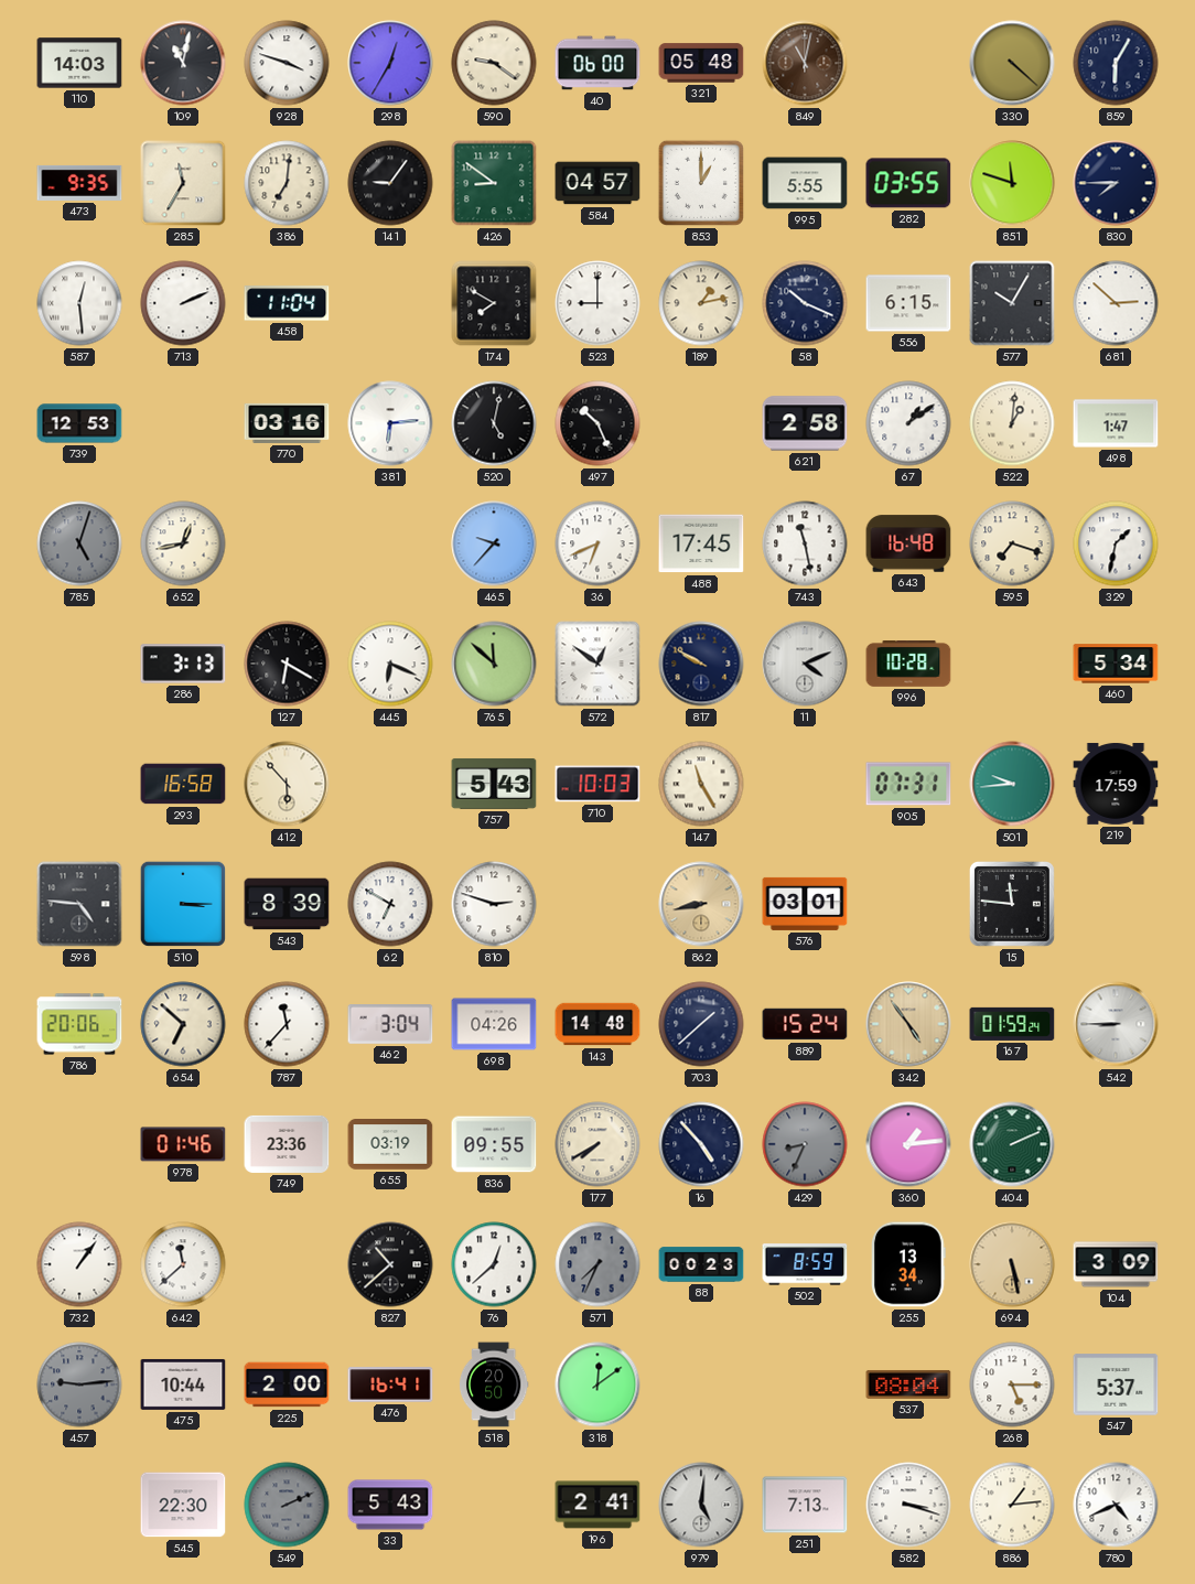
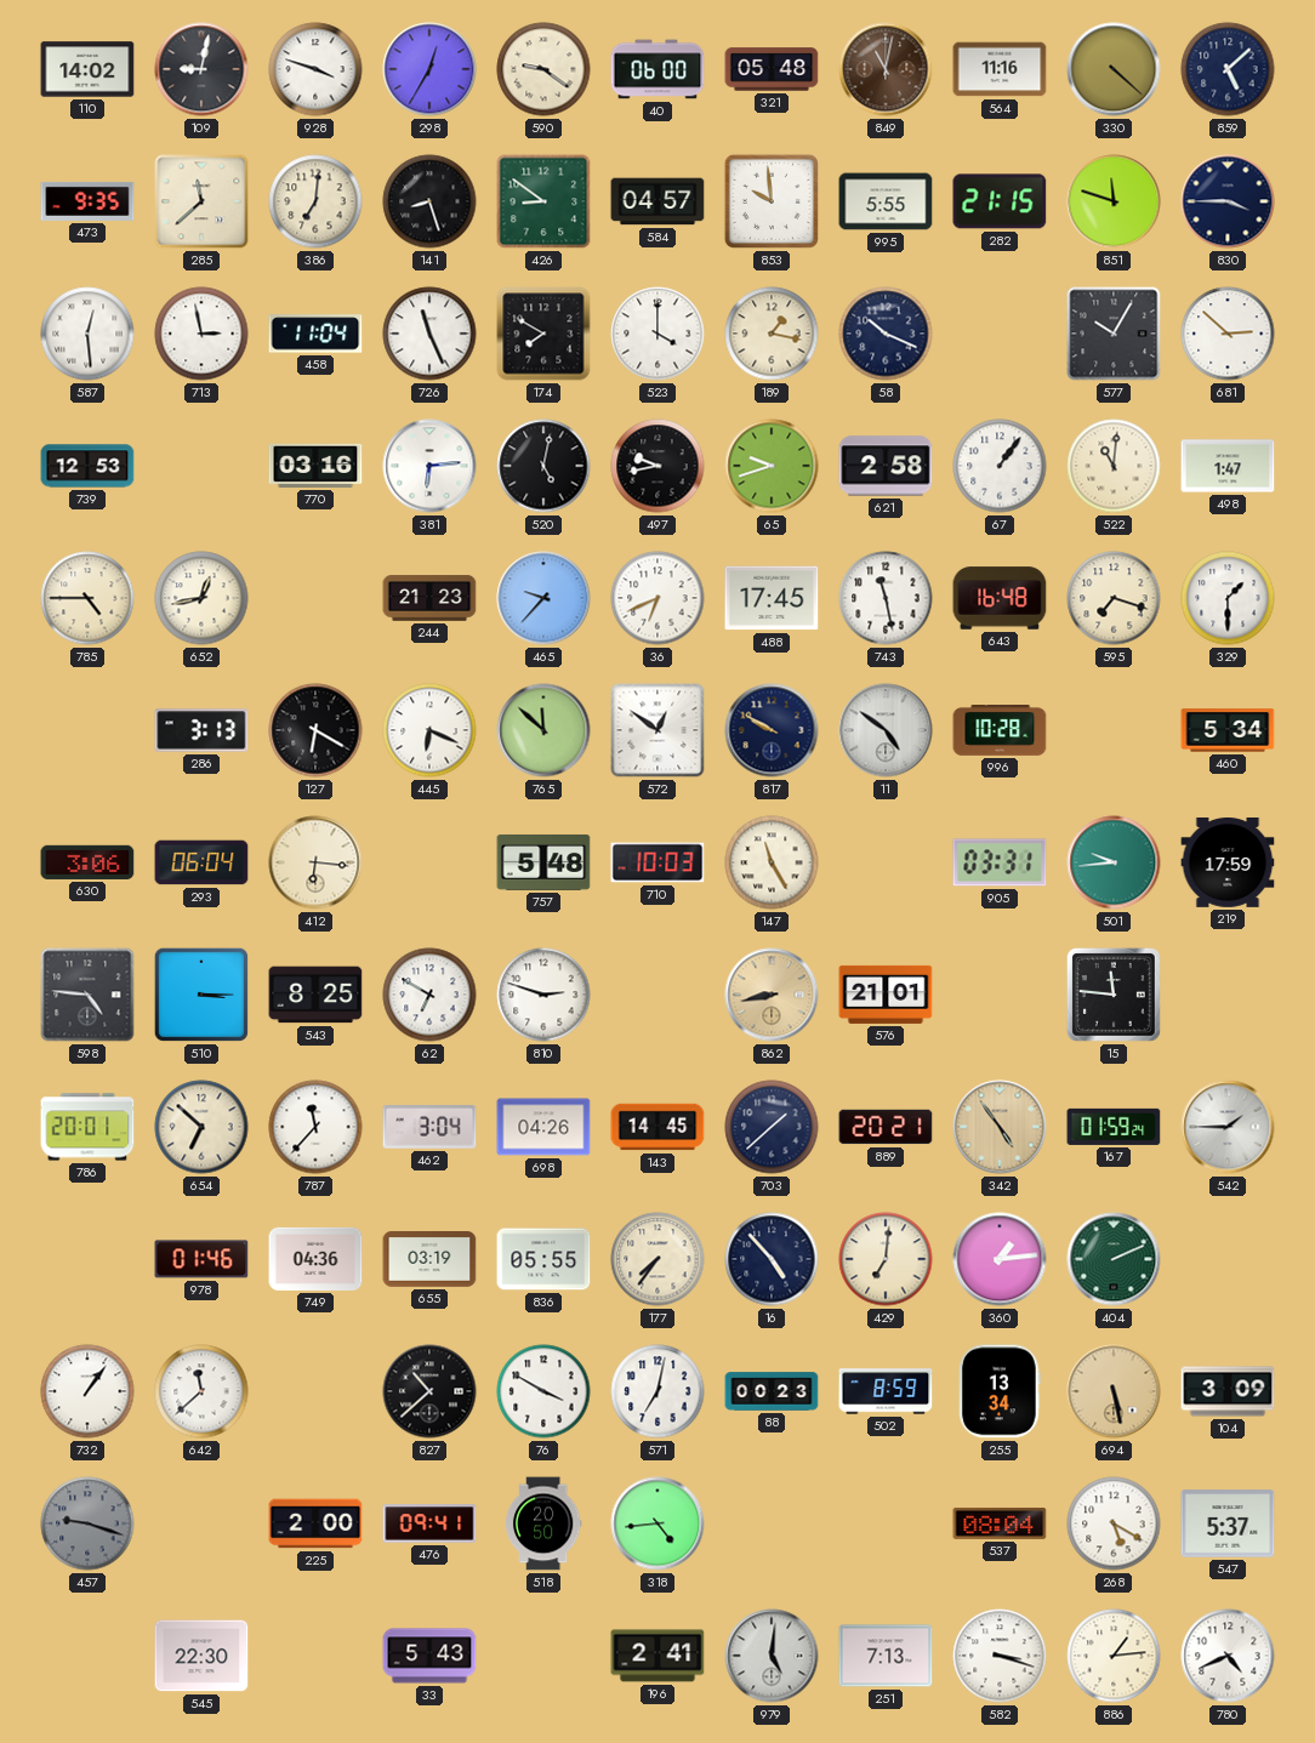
110: 14:03 -> 14:02
109: 11:02 -> 9:02
564: none -> 11:16
859: 6:05 -> 5:08
285: 11:35 -> 11:38
141: 9:06 -> 8:27
853: 1:00 -> 9:59
282: 03:55 -> 21:15
830: 7:45 -> 3:45
713: 2:11 -> 2:58
726: none -> 11:26
523: 9:00 -> 4:00
189: 1:13 -> 1:17
556: 6:15 -> none
497: 10:26 -> 9:43
65: none -> 9:42
67: 1:09 -> 1:06
522: 1:01 -> 11:01
785: 5:03 -> 4:45
785 dial: grey -> cream
244: none -> 21:23
329: 1:32 -> 1:30
11: 4:11 -> 4:51
630: none -> 3:06
293: 16:58 -> 06:04
412: 5:53 -> 6:16
757: 5:43 -> 5:48
905: 07:31 -> 03:31
543: 8:39 -> 8:25
576: 03:01 -> 21:01
786: 20:06 -> 20:01
143: 14:48 -> 14:45
889: 15:24 -> 20:21
542: 8:45 -> 1:45
749: 23:36 -> 04:36
836: 09:55 -> 05:55
177: 7:40 -> 7:36
429: 8:34 -> 7:01
429 dial: grey -> cream
76: 12:38 -> 3:50
571: 7:34 -> 7:02
571 dial: grey -> white
457: 9:14 -> 9:18
475: 10:44 -> none
476: 16:41 -> 09:41
318: 12:09 -> 4:44
268: 5:15 -> 5:20
549: 2:11 -> none
